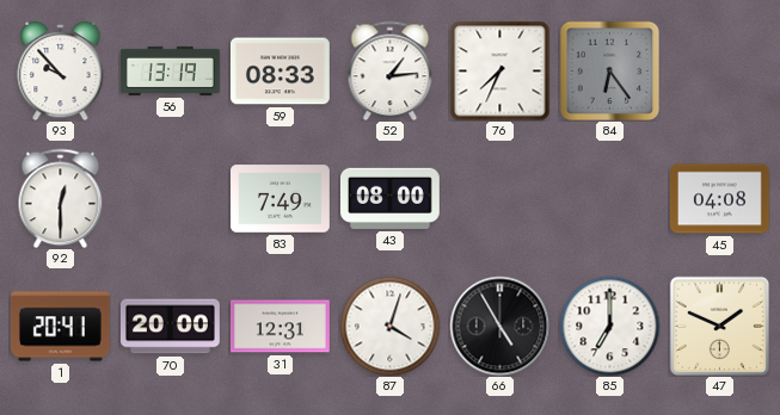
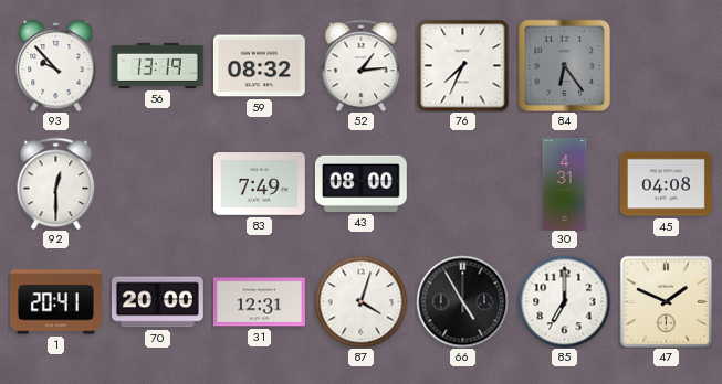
59: 08:33 -> 08:32
30: none -> 4:31
